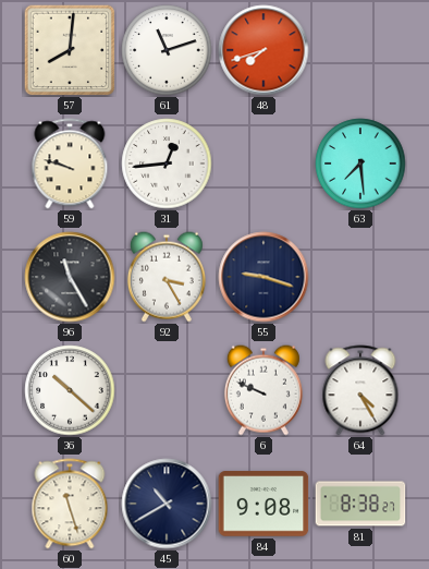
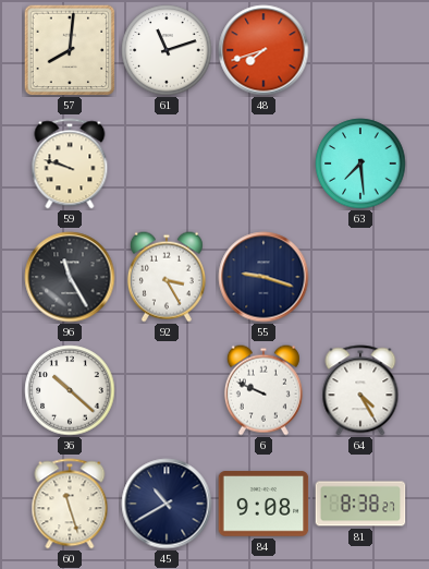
31: 12:44 -> none
